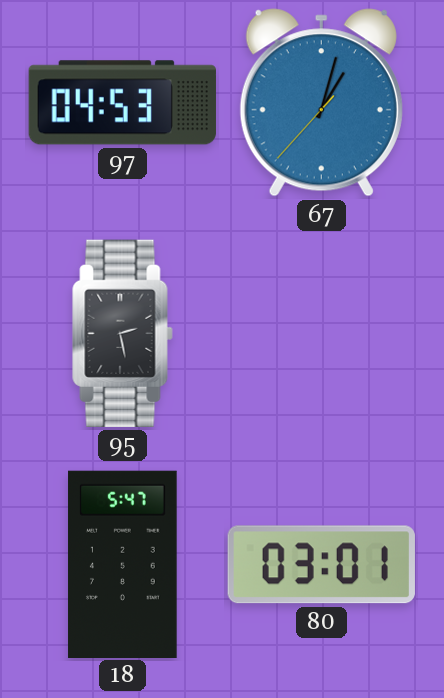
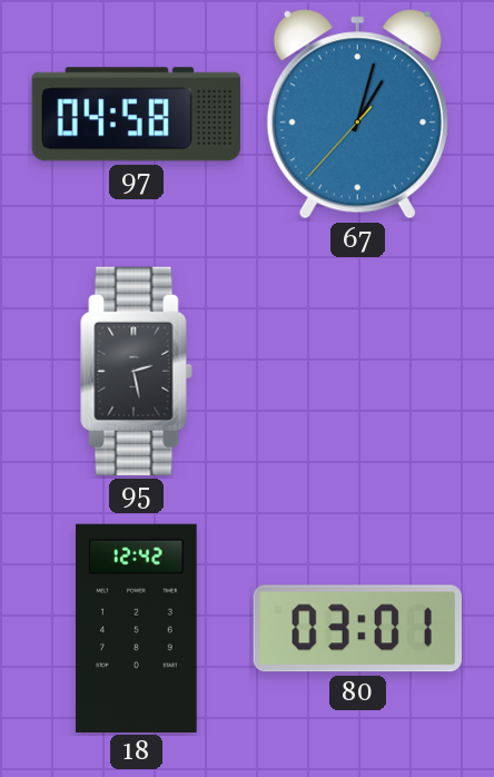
97: 04:53 -> 04:58
18: 5:47 -> 12:42
